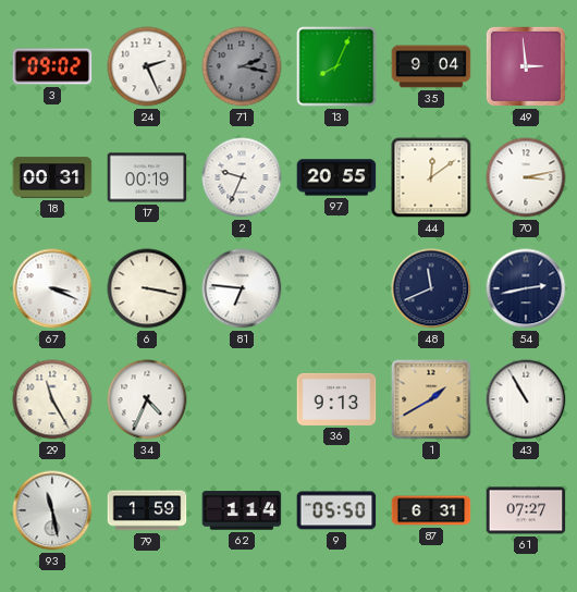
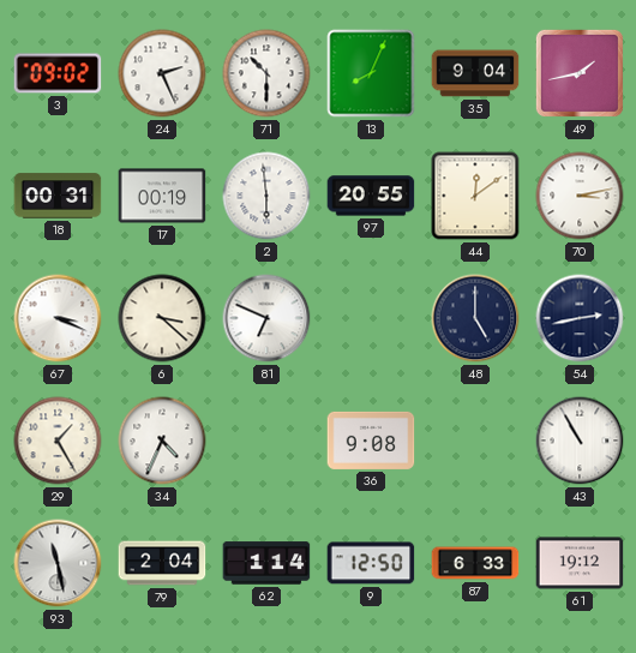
71: 2:17 -> 10:30
71 dial: grey -> white
49: 2:59 -> 1:43
2: 9:34 -> 5:59
6: 3:17 -> 3:22
81: 6:46 -> 6:49
48: 11:41 -> 5:00
29: 11:25 -> 1:25
36: 9:13 -> 9:08
1: 1:40 -> none
79: 1:59 -> 2:04
9: 05:50 -> 12:50
87: 6:31 -> 6:33
61: 07:27 -> 19:12
